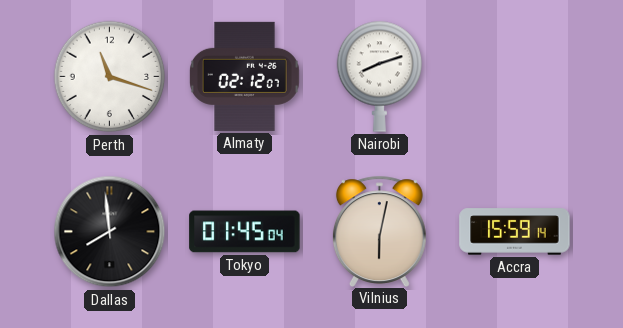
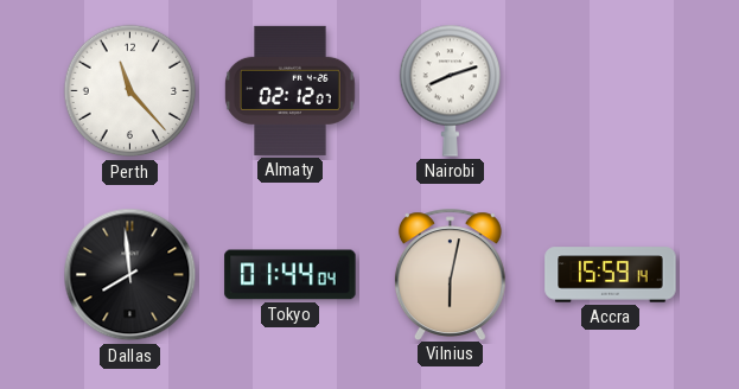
Perth: 11:18 -> 11:23
Tokyo: 01:45 -> 01:44
